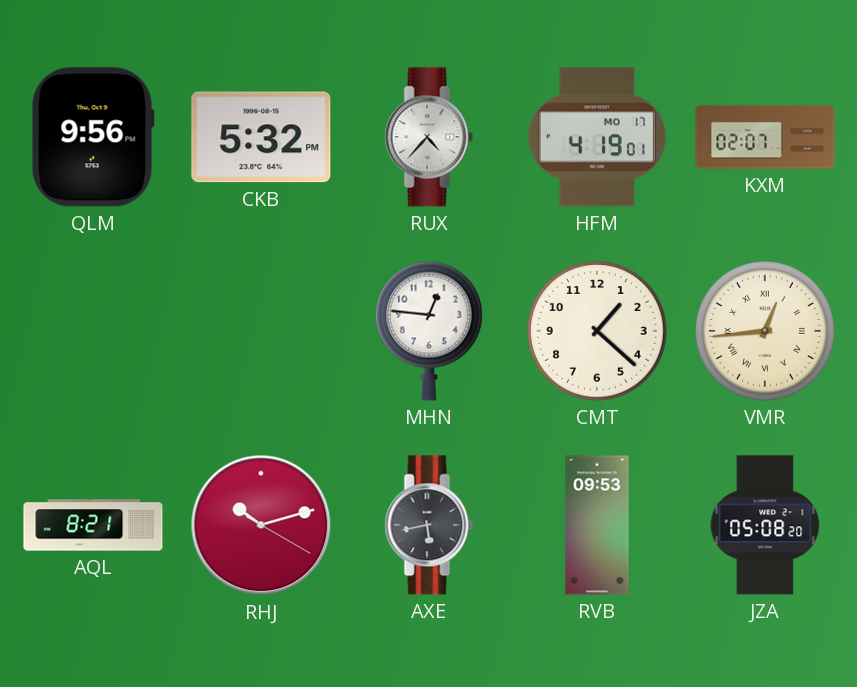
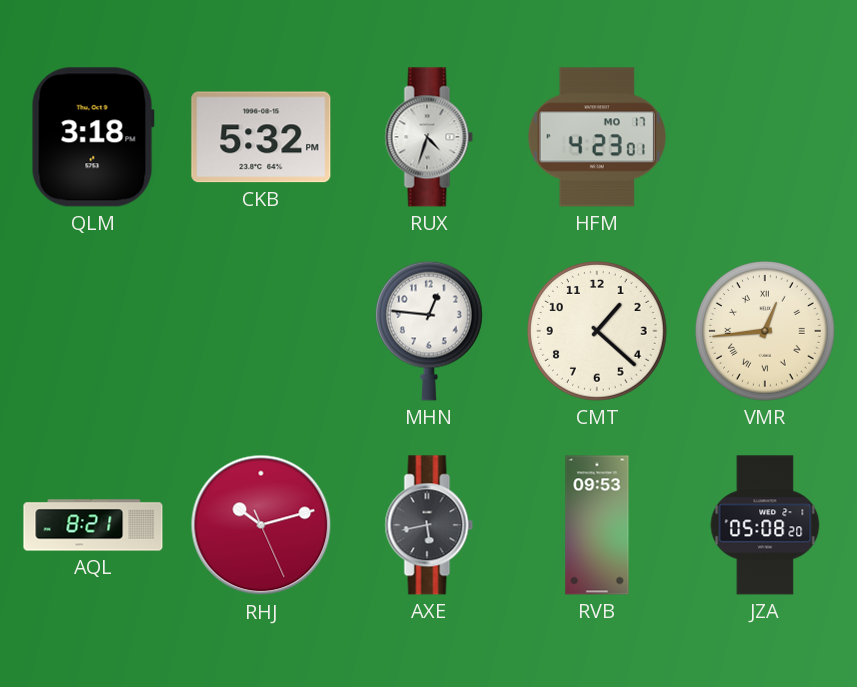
QLM: 9:56 -> 3:18
RUX: 4:37 -> 4:33
HFM: 4:19 -> 4:23
KXM: 02:07 -> none
RHJ: 10:12:20 -> 10:12:26
